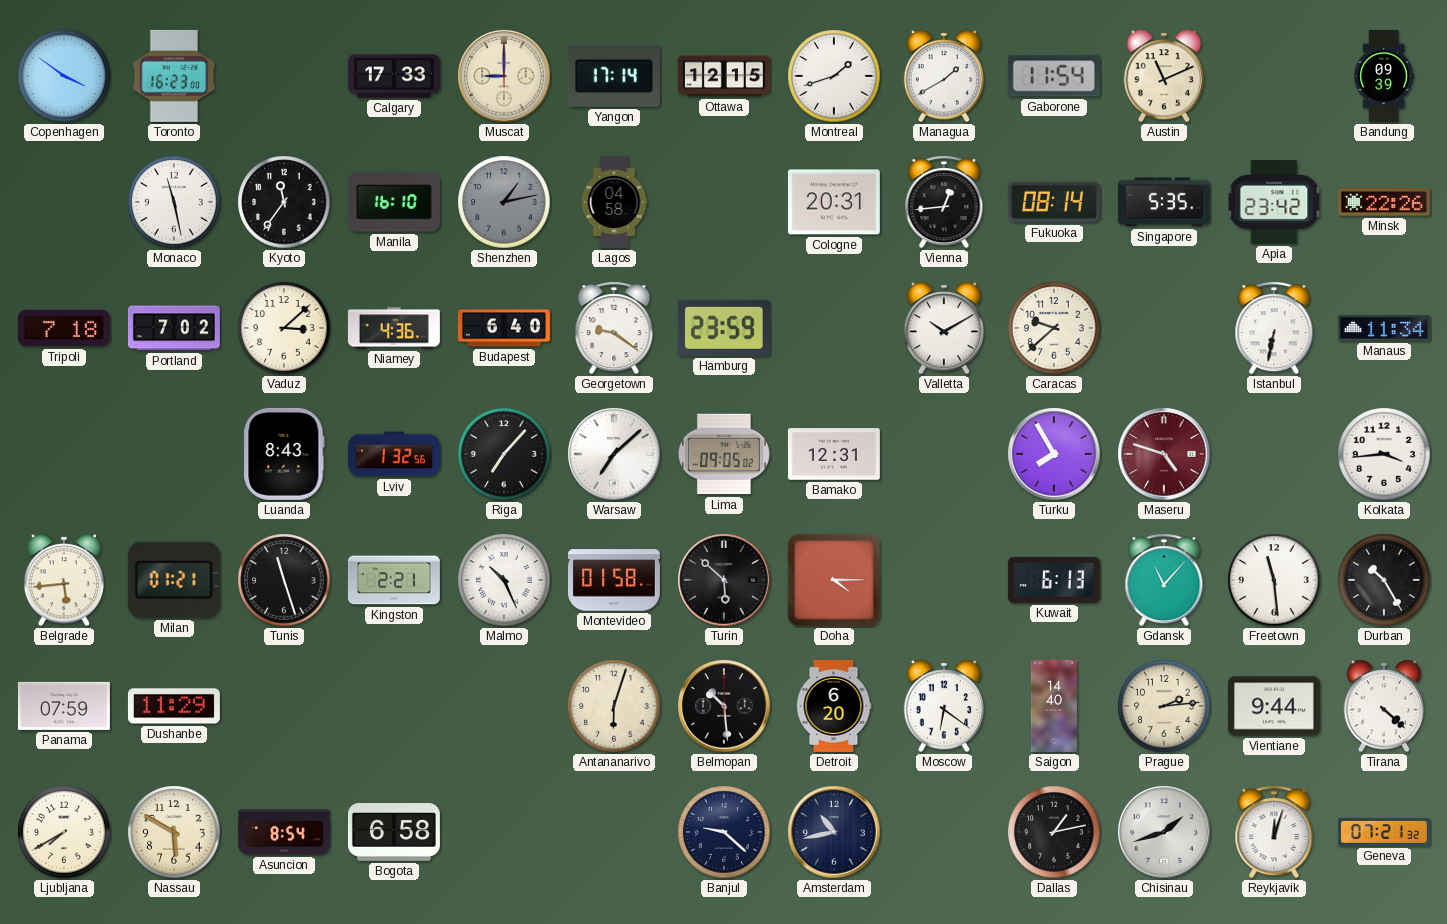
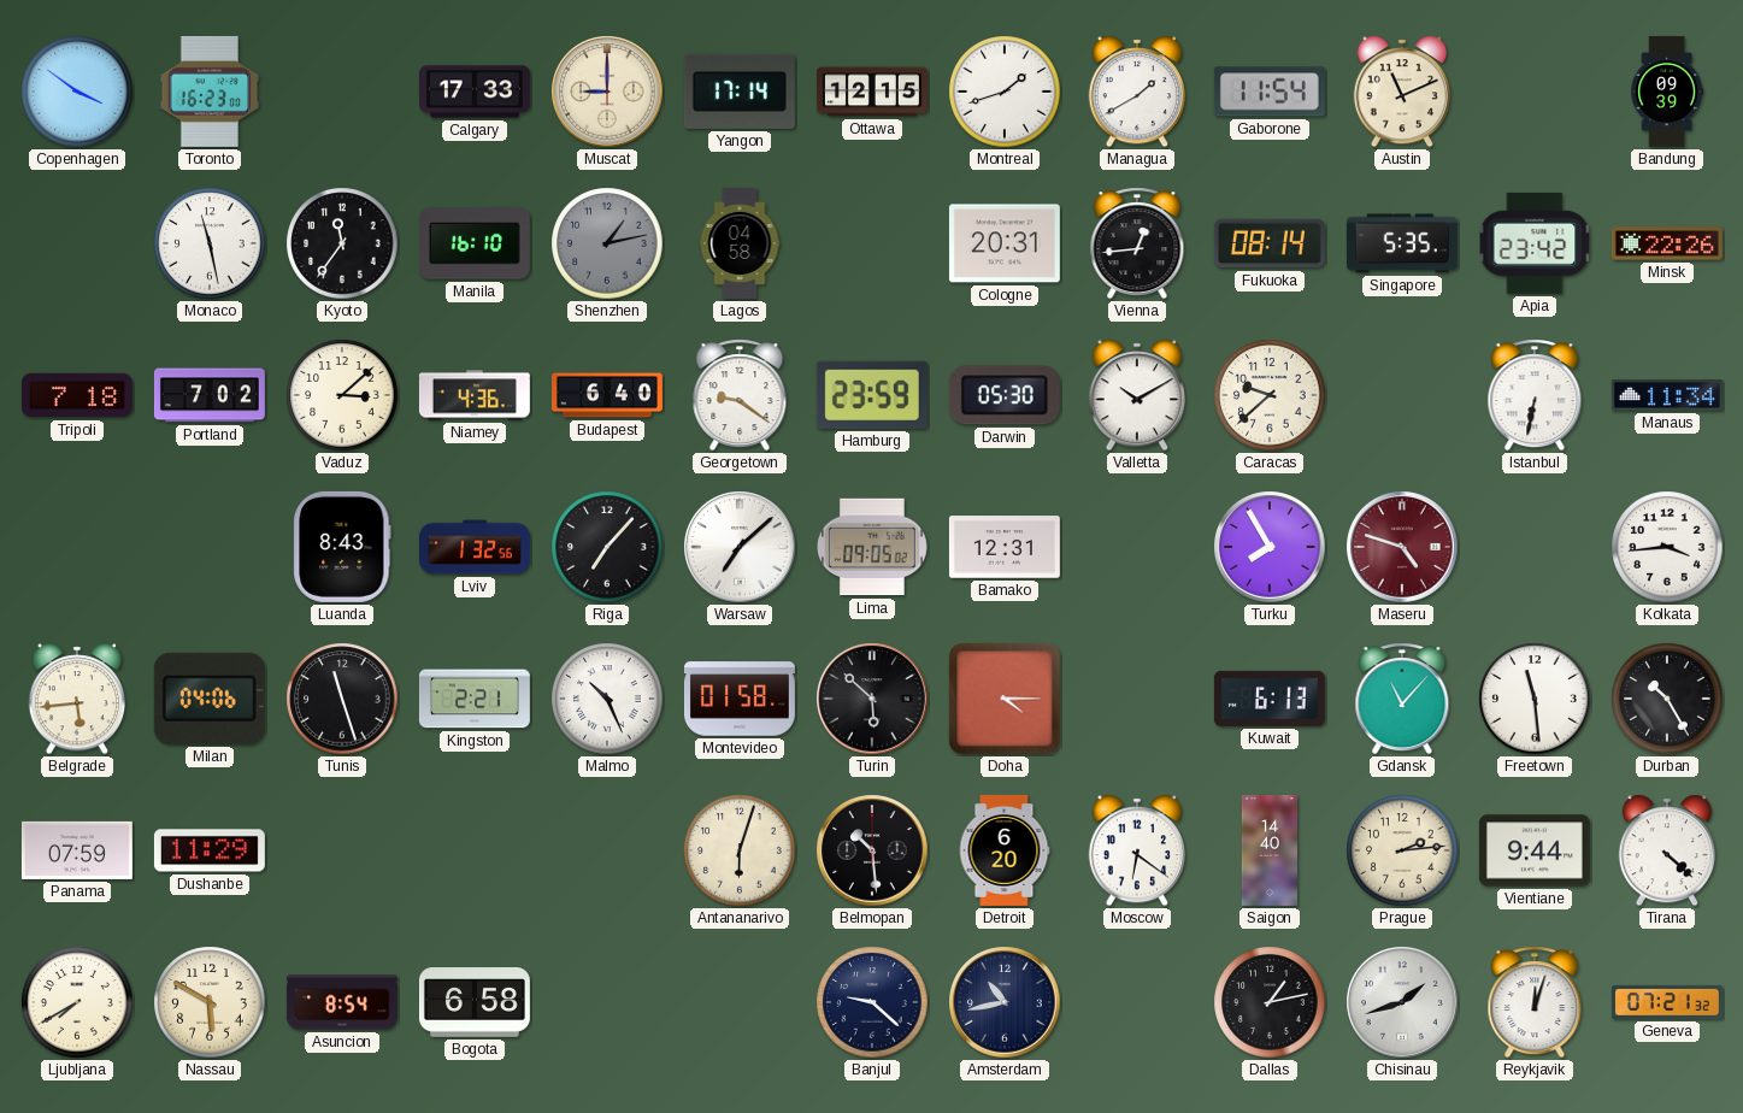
Darwin: none -> 05:30
Milan: 01:21 -> 04:06
